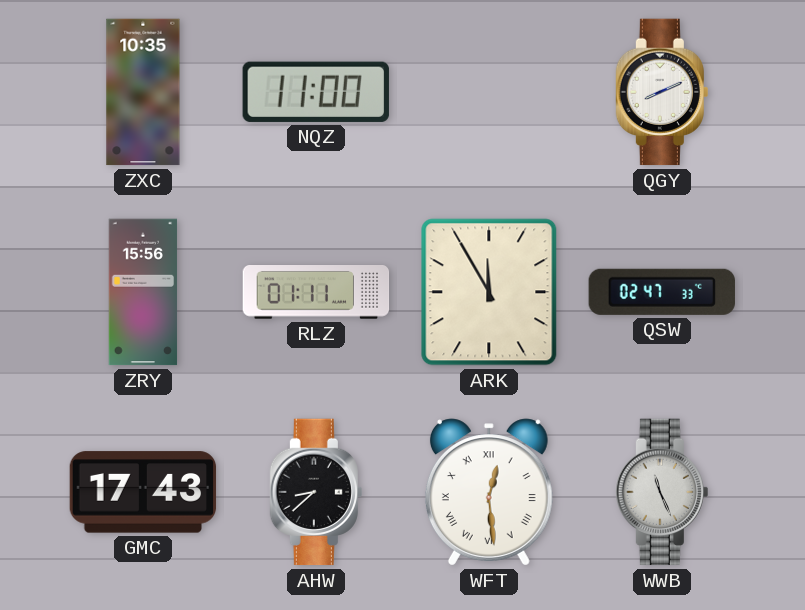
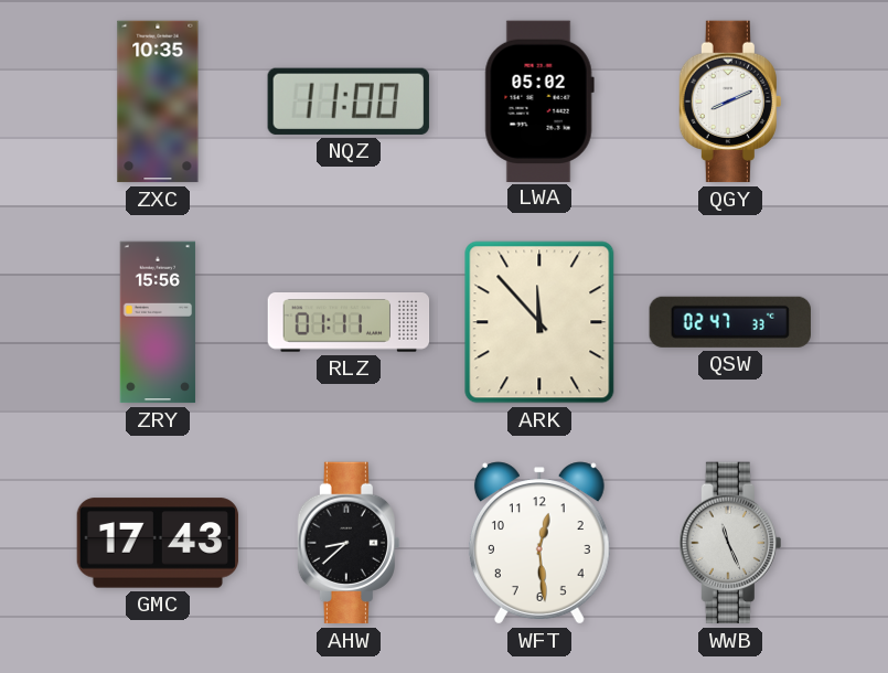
LWA: none -> 05:02
ARK: 11:55 -> 11:53
WFT numerals: Roman -> Arabic
